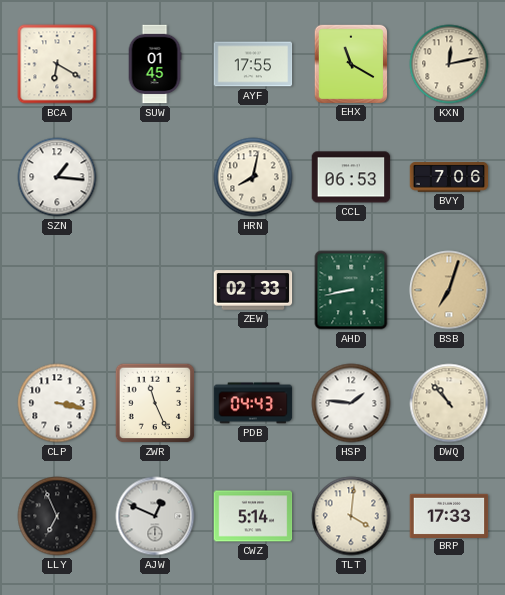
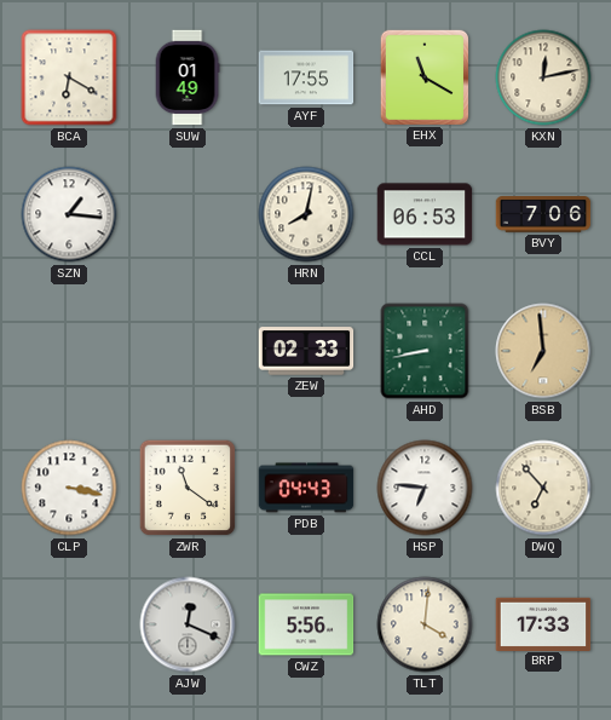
SUW: 01:45 -> 01:49
BSB: 7:03 -> 6:59
ZWR: 11:26 -> 11:21
HSP: 1:46 -> 6:46
DWQ: 10:53 -> 6:53
LLY: 6:56 -> none
AJW: 12:49 -> 12:19
CWZ: 5:14 -> 5:56
